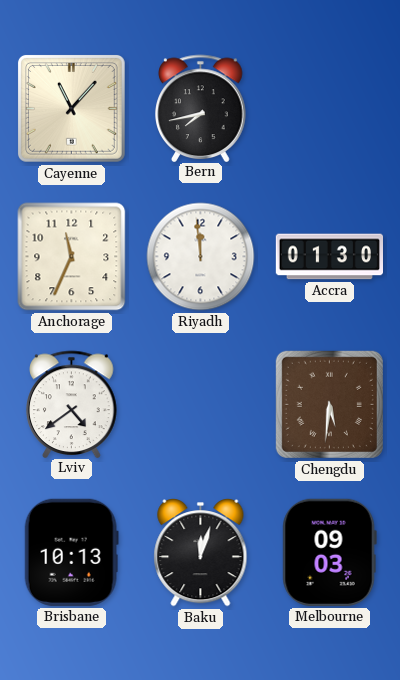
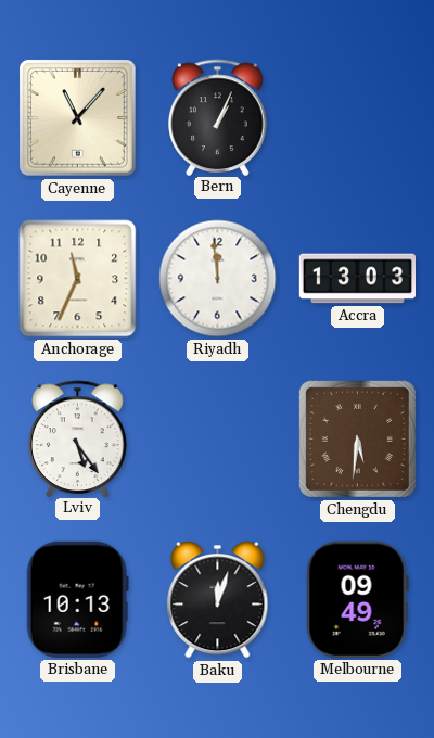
Bern: 7:43 -> 1:04
Accra: 01:30 -> 13:03
Lviv: 4:39 -> 5:24
Melbourne: 09:03 -> 09:49
